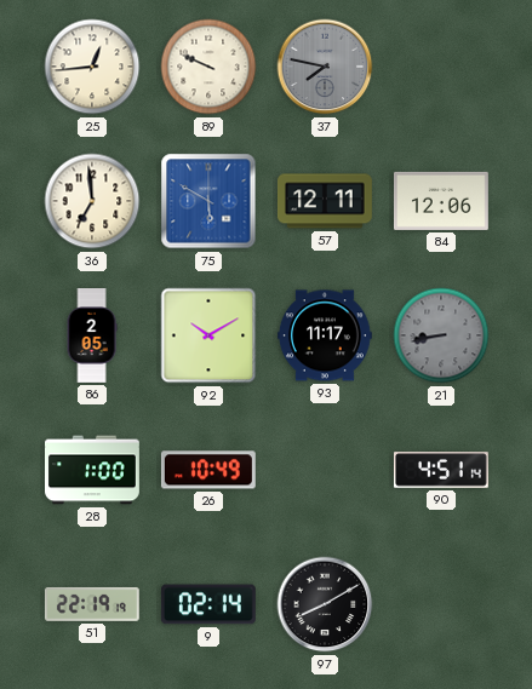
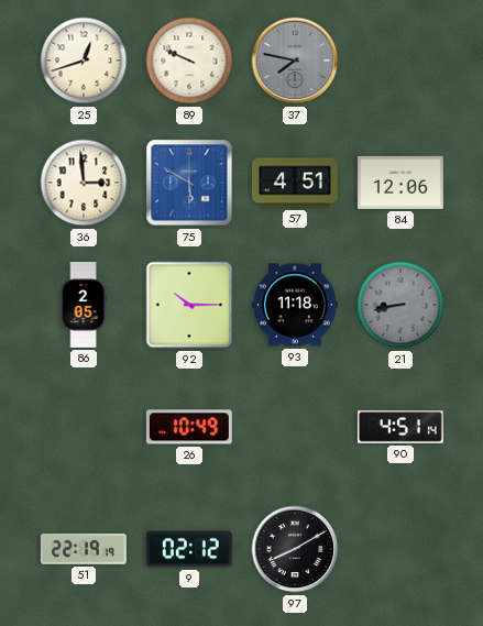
25: 12:44 -> 12:42
36: 6:59 -> 2:59
57: 12:11 -> 4:51
92: 10:10 -> 10:15
93: 11:17 -> 11:18
28: 1:00 -> none
9: 02:14 -> 02:12
